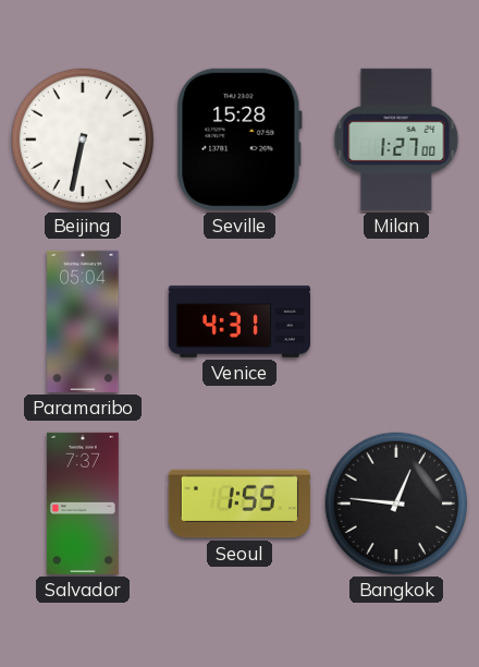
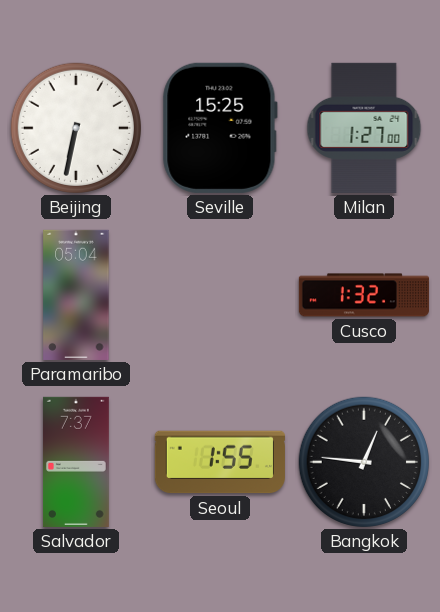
Seville: 15:28 -> 15:25
Venice: 4:31 -> none
Cusco: none -> 1:32
